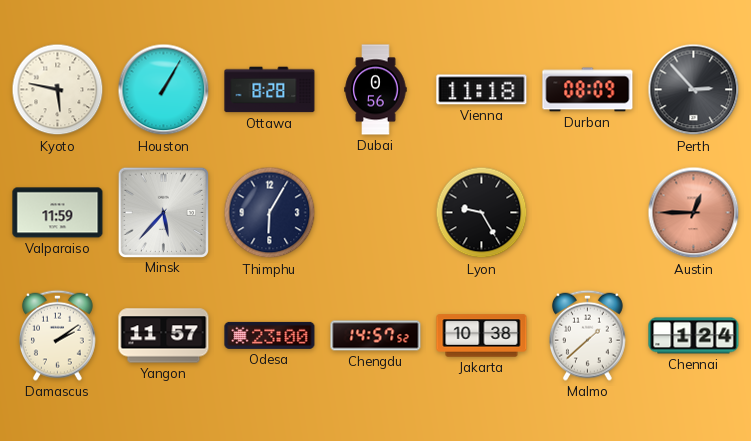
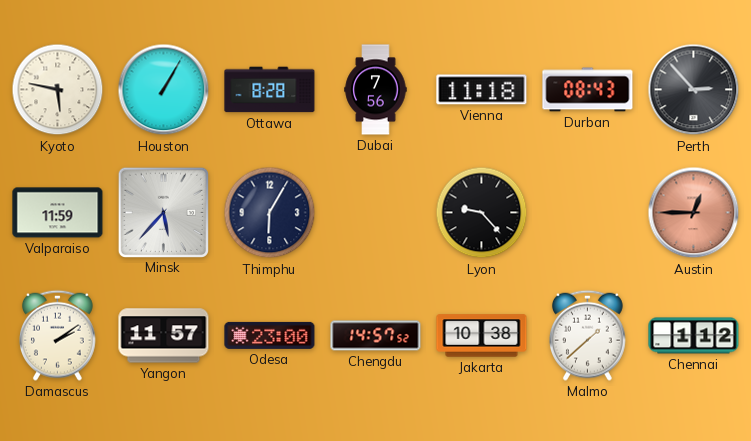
Dubai: 0:56 -> 7:56
Durban: 08:09 -> 08:43
Lyon: 9:25 -> 9:23
Chennai: 1:24 -> 1:12
